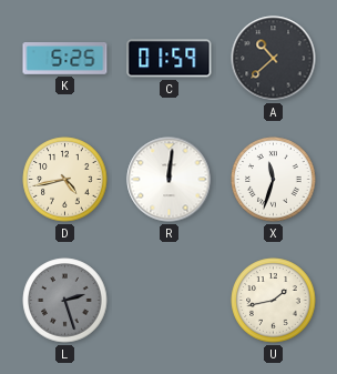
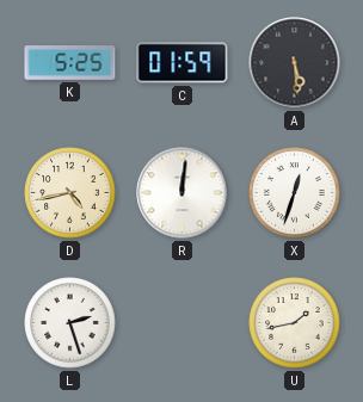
A: 10:38 -> 5:29
X: 11:33 -> 12:33
L dial: grey -> white
